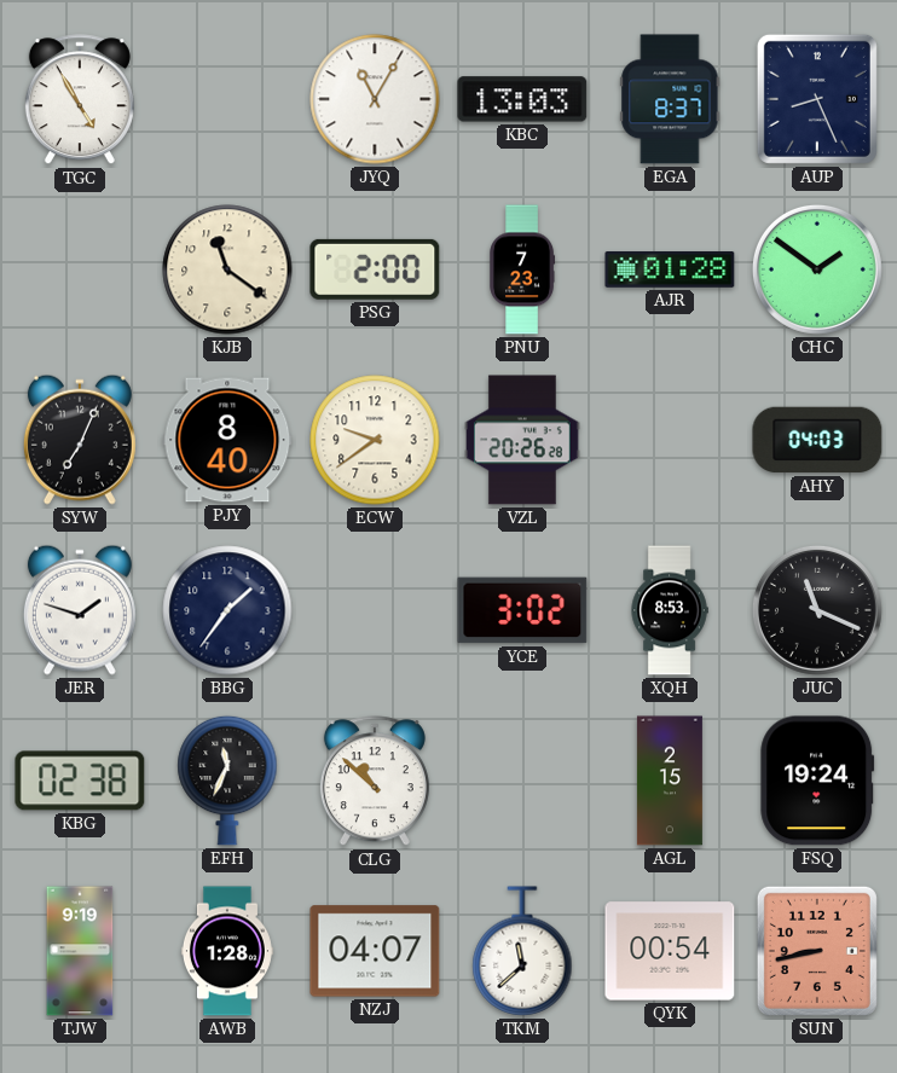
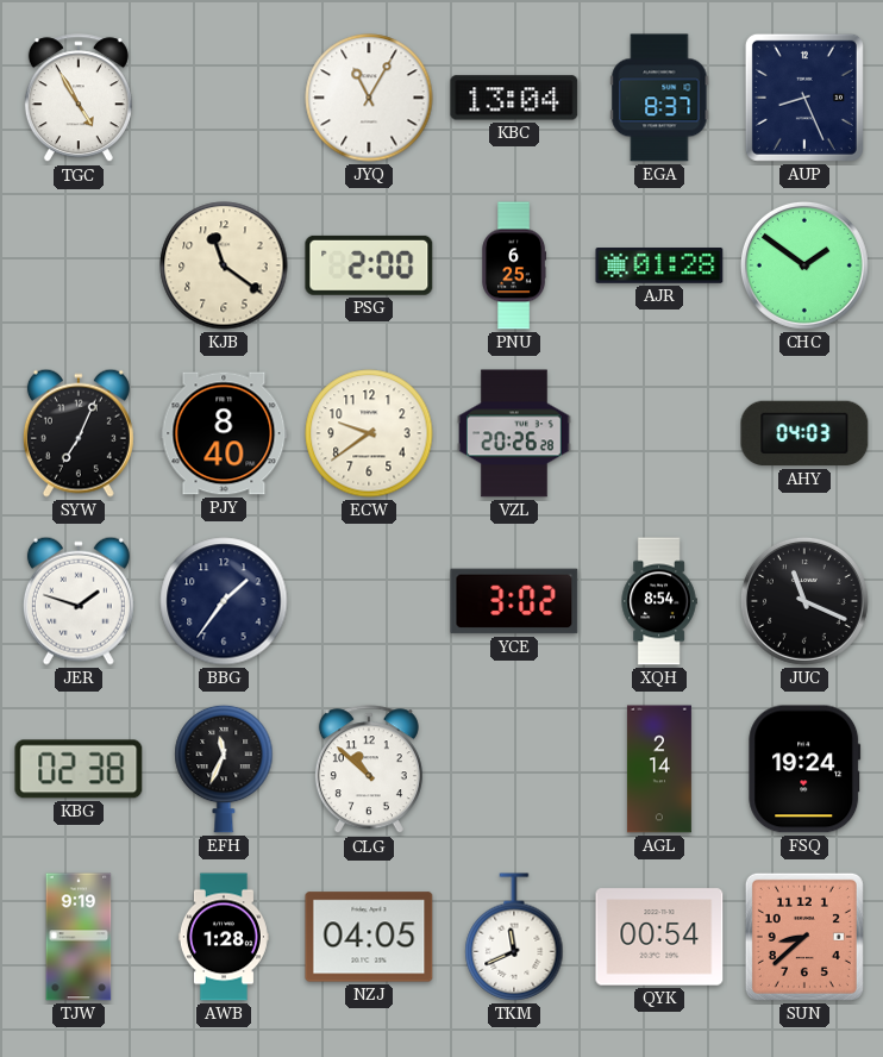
KBC: 13:03 -> 13:04
PNU: 7:23 -> 6:25
XQH: 8:53 -> 8:54
AGL: 2:15 -> 2:14
NZJ: 04:07 -> 04:05
TKM: 11:38 -> 11:41
SUN: 8:43 -> 8:38
